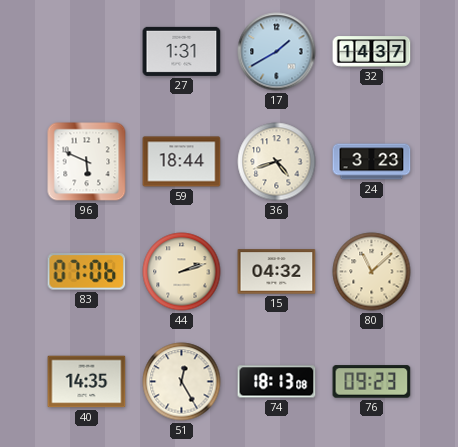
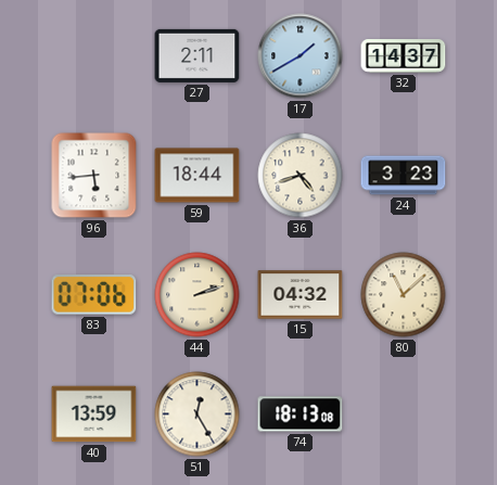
27: 1:31 -> 2:11
96: 5:49 -> 5:44
40: 14:35 -> 13:59
76: 09:23 -> none
